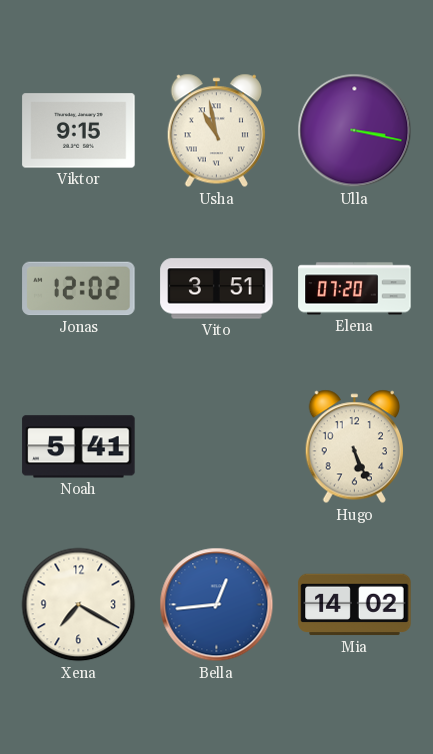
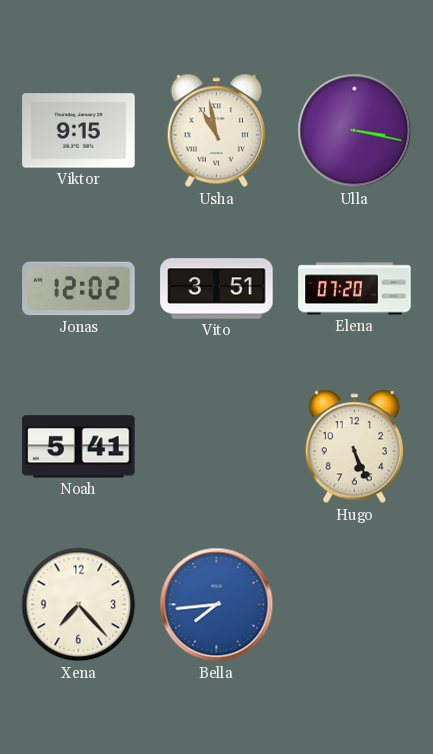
Xena: 7:20 -> 7:23
Bella: 12:44 -> 7:44
Mia: 14:02 -> none
